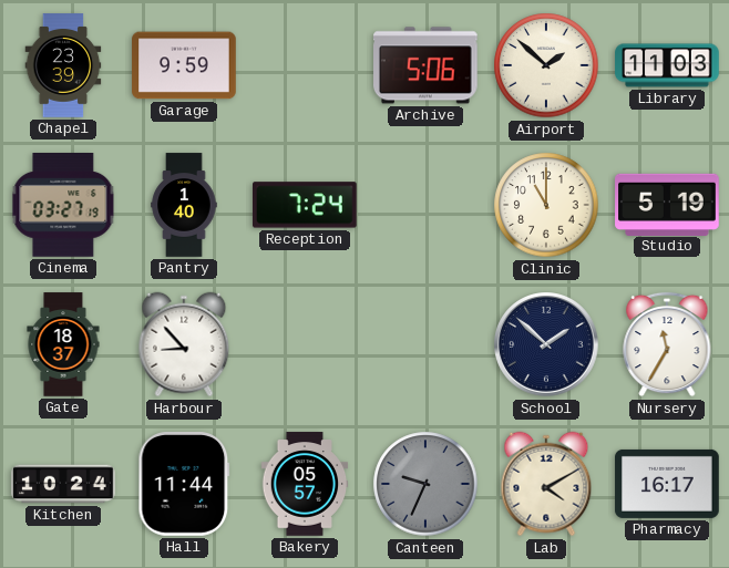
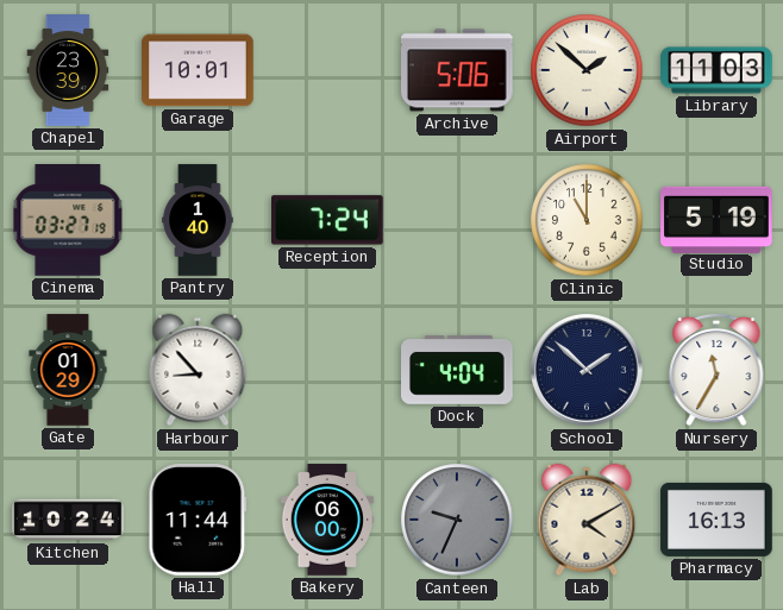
Garage: 9:59 -> 10:01
Gate: 18:37 -> 01:29
Dock: none -> 4:04
Bakery: 05:57 -> 06:00
Pharmacy: 16:17 -> 16:13
